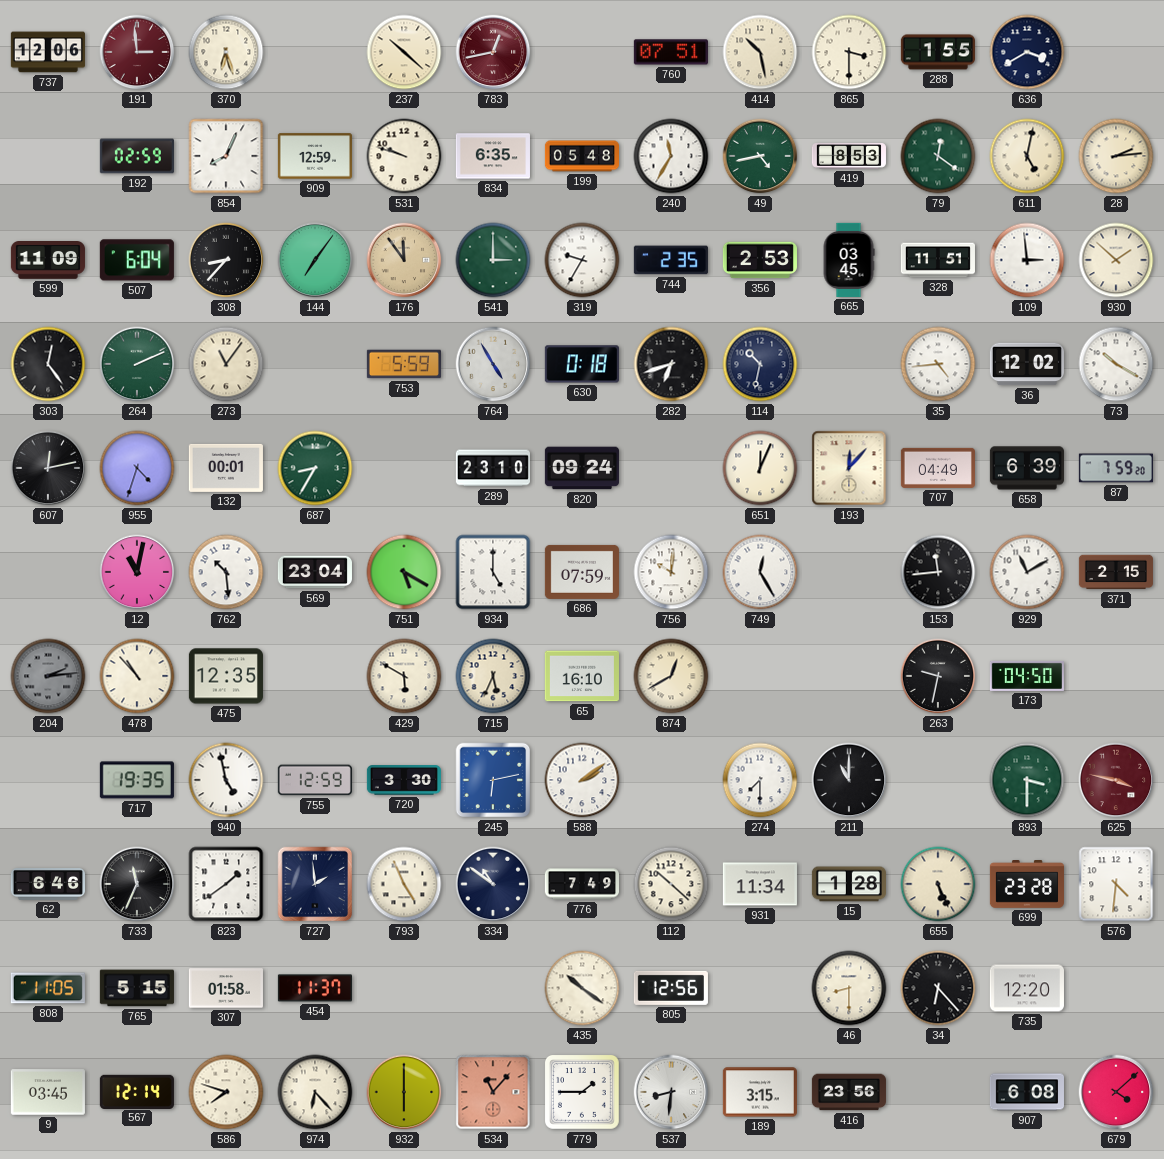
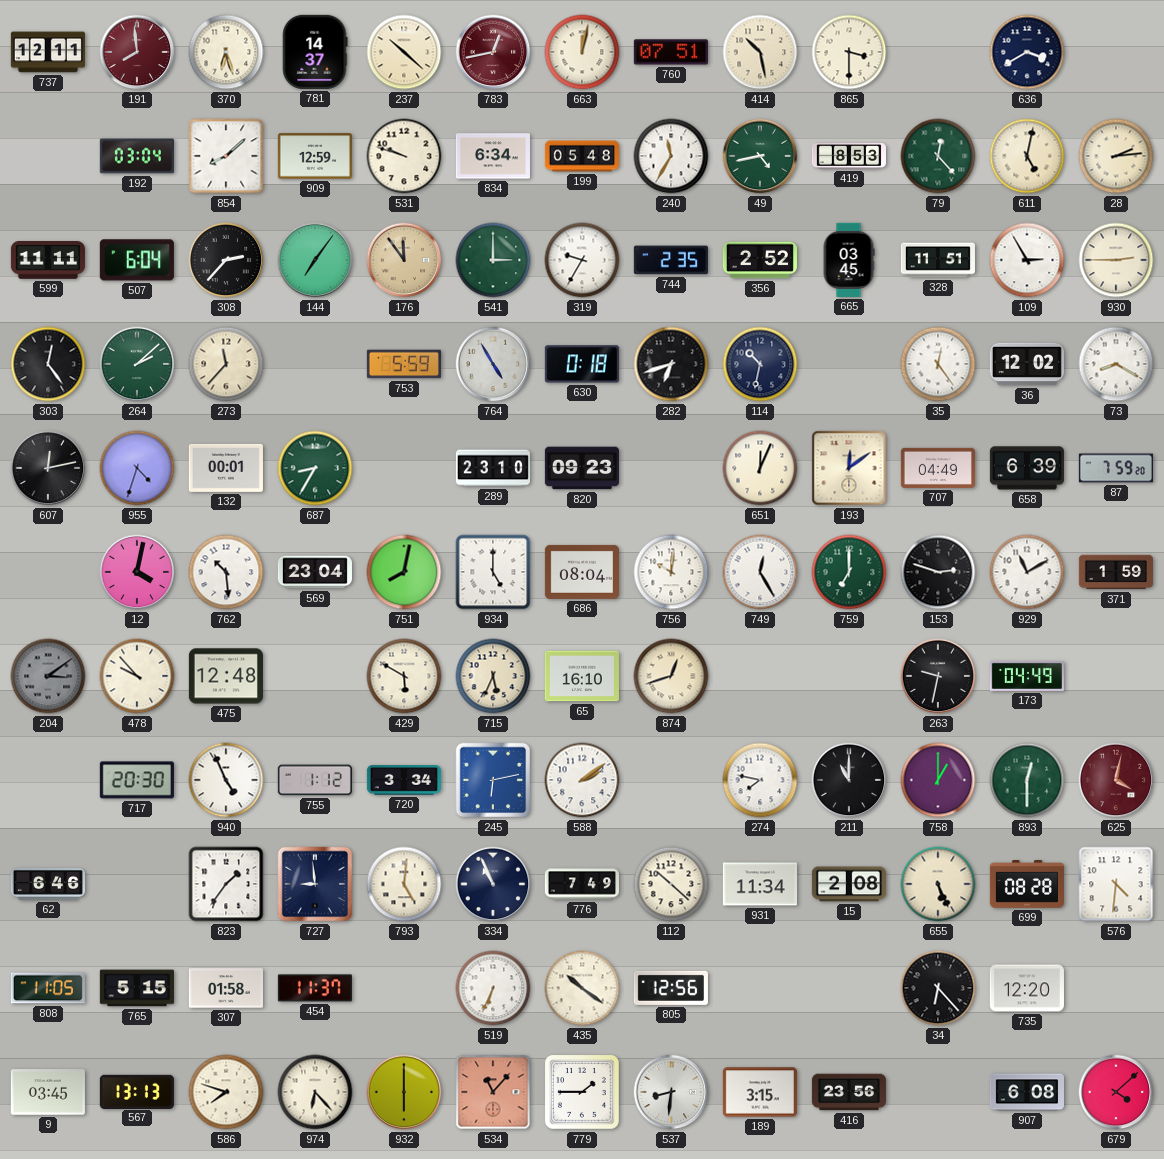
737: 12:06 -> 12:11
191: 2:59 -> 7:59
781: none -> 14:37
663: none -> 12:02
288: 1:55 -> none
192: 02:59 -> 03:04
854: 8:04 -> 8:08
834: 6:35 -> 6:34
79: 12:21 -> 12:23
599: 11:09 -> 11:11
308: 8:37 -> 2:37
356: 2:53 -> 2:52
109: 2:59 -> 2:55
930: 1:52 -> 2:45
264: 2:11 -> 2:08
273: 11:06 -> 11:37
35: 4:44 -> 12:24
73: 10:20 -> 8:20
820: 09:24 -> 09:23
193: 12:07 -> 12:09
12: 11:02 -> 4:02
751: 5:20 -> 8:02
686: 07:59 -> 08:04
759: none -> 7:00
153: 11:44 -> 2:48
371: 2:15 -> 1:59
204: 2:14 -> 3:09
478: 10:53 -> 9:53
475: 12:35 -> 12:48
874: 12:40 -> 12:42
173: 04:50 -> 04:49
717: 19:35 -> 20:30
940: 4:58 -> 4:56
755: 12:59 -> 1:12
720: 3:30 -> 3:34
274: 7:30 -> 7:47
758: none -> 1:00
893: 3:30 -> 12:30
625: 3:47 -> 4:02
733: 11:34 -> none
823: 1:39 -> 1:36
727: 1:59 -> 8:59
793: 4:56 -> 5:01
334: 10:51 -> 10:56
15: 1:28 -> 2:08
699: 23:28 -> 08:28
519: none -> 6:34
46: 8:30 -> none
567: 12:14 -> 13:13
